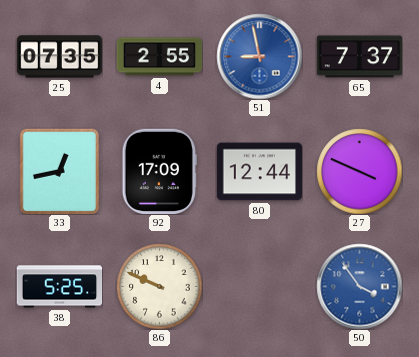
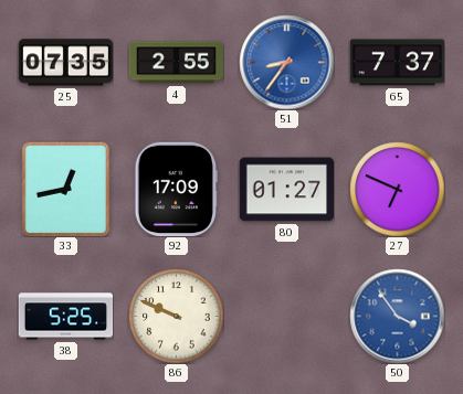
51: 8:58 -> 8:36
80: 12:44 -> 01:27
27: 3:49 -> 6:49
